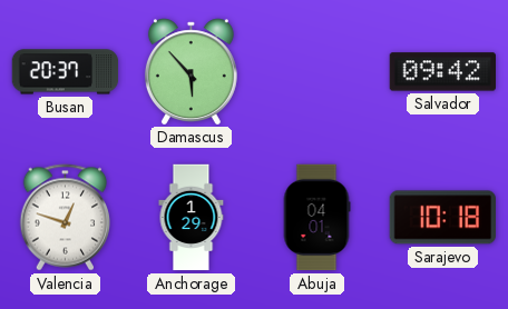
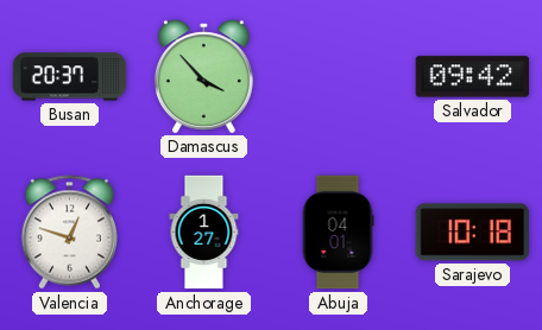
Damascus: 5:53 -> 3:53
Anchorage: 1:29 -> 1:27
